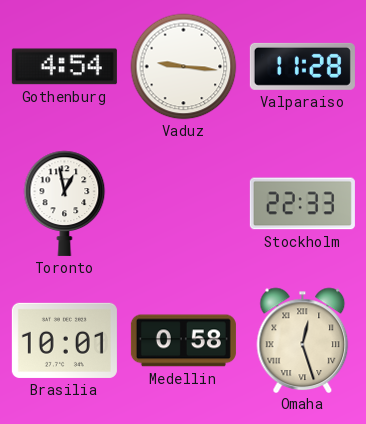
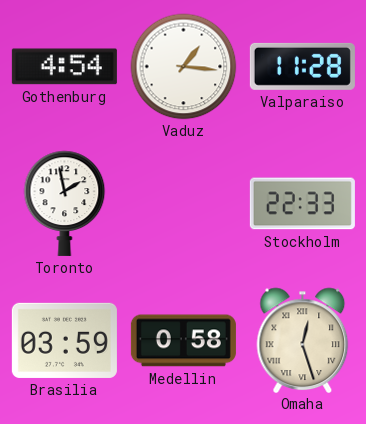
Vaduz: 9:16 -> 1:16
Toronto: 12:58 -> 1:58
Brasilia: 10:01 -> 03:59
